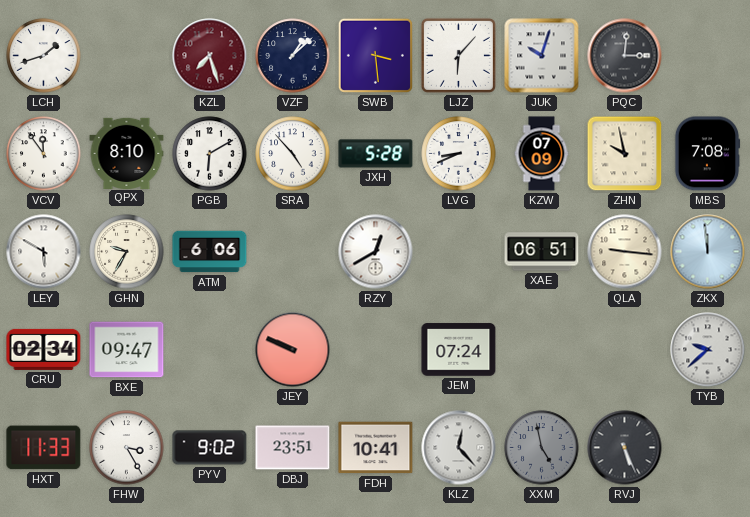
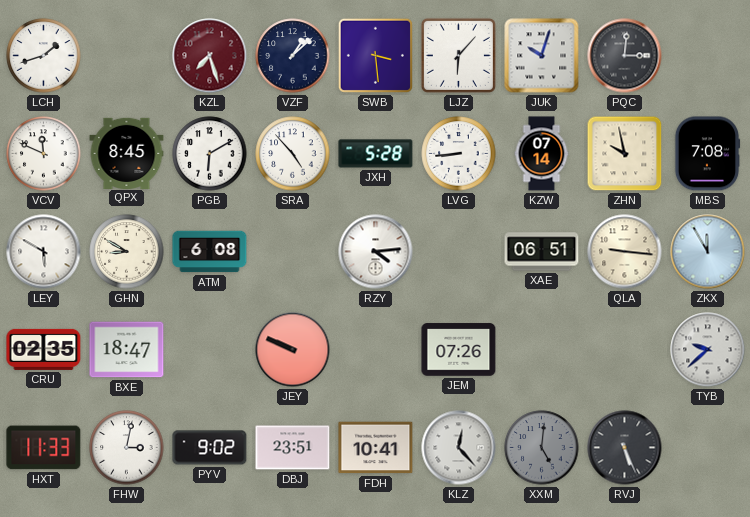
VCV: 11:54 -> 11:49
QPX: 8:10 -> 8:45
LVG: 8:41 -> 8:44
KZW: 07:09 -> 07:14
GHN: 9:35 -> 8:50
ATM: 6:06 -> 6:08
RZY: 12:40 -> 4:14
ZKX: 11:59 -> 11:55
CRU: 02:34 -> 02:35
BXE: 09:47 -> 18:47
JEM: 07:24 -> 07:26
FHW: 3:25 -> 3:02
XXM: 4:58 -> 5:01
